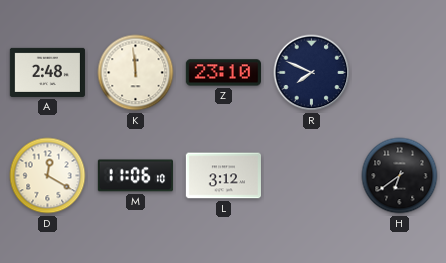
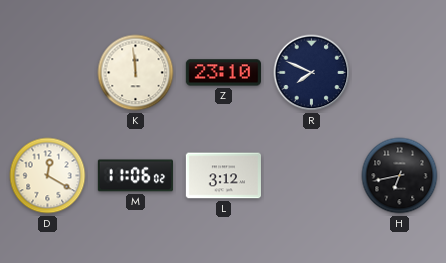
A: 2:48 -> none
M: 11:06:10 -> 11:06:02
H: 6:39 -> 6:43
